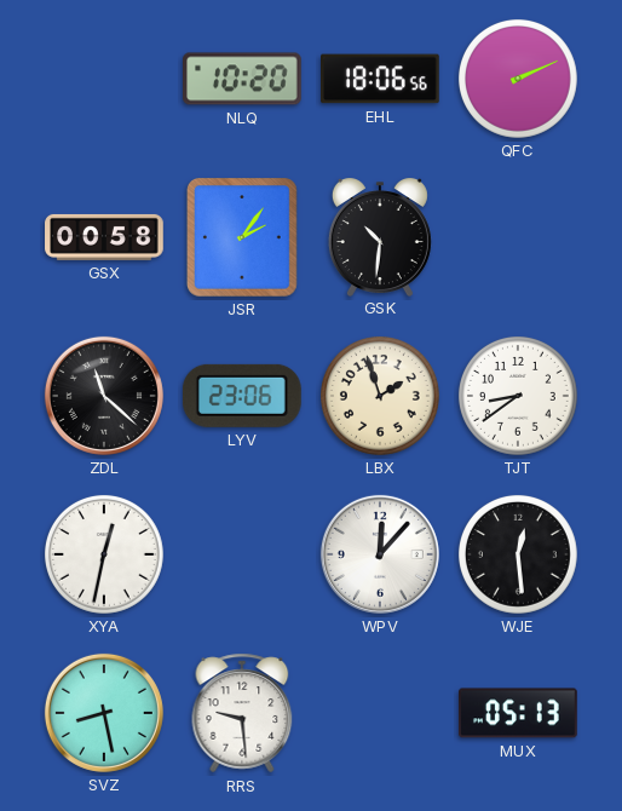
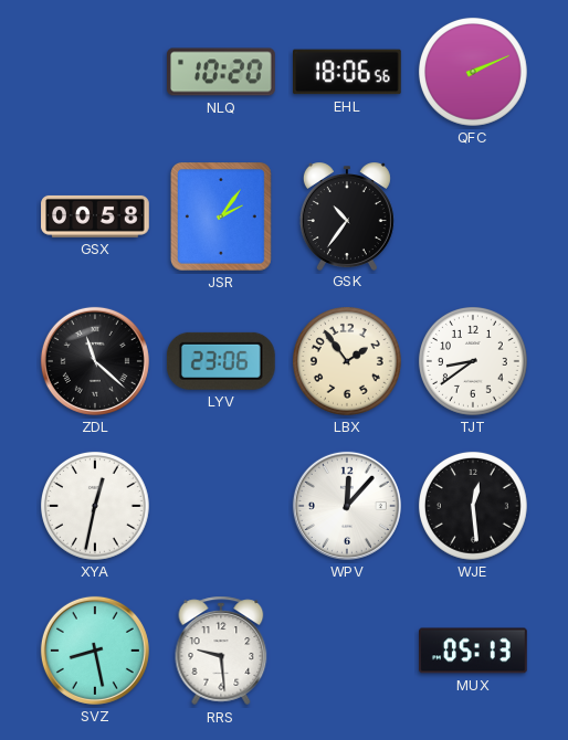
GSK: 10:31 -> 10:36
LBX: 1:57 -> 1:54
